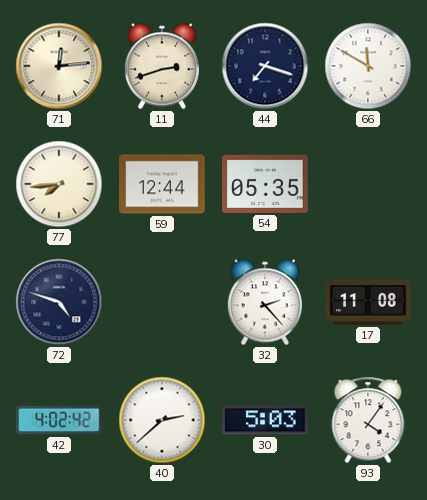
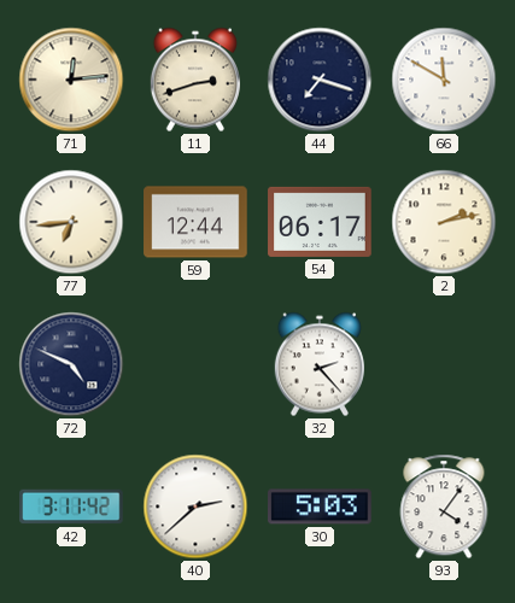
77: 7:44 -> 6:44
54: 05:35 -> 06:17
2: none -> 2:13
72: 4:48 -> 4:49
17: 11:08 -> none
42: 4:02 -> 3:11
